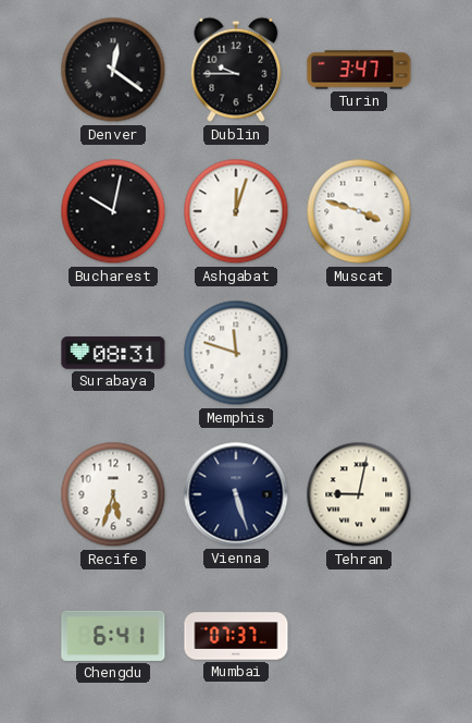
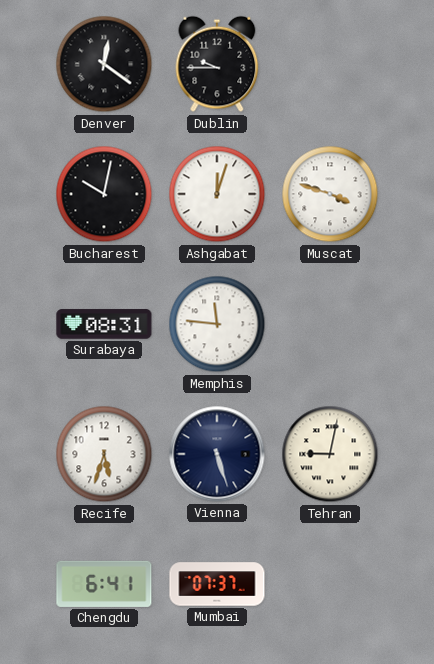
Turin: 3:47 -> none
Memphis: 11:48 -> 11:46
